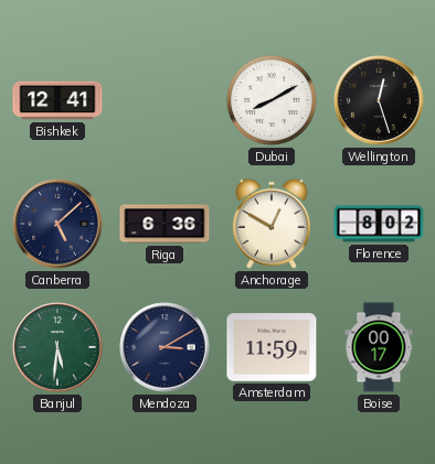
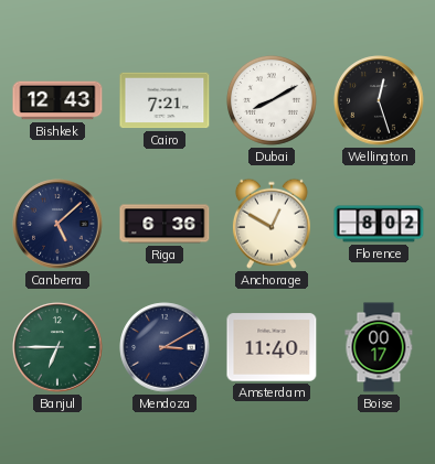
Bishkek: 12:41 -> 12:43
Cairo: none -> 7:21
Banjul: 5:31 -> 6:45
Amsterdam: 11:59 -> 11:40
